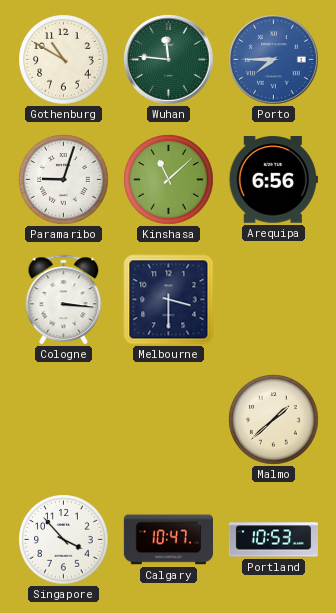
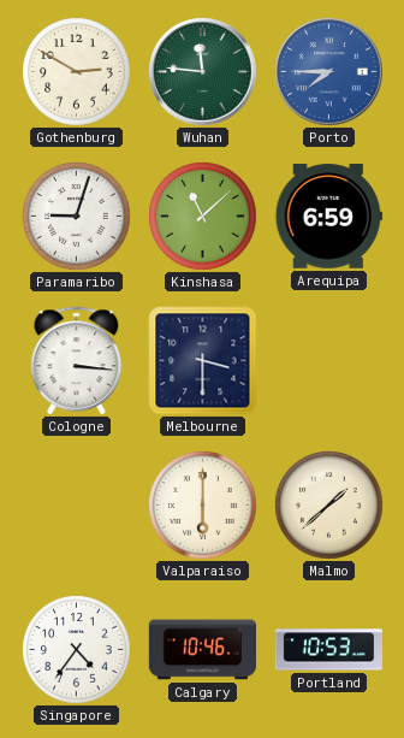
Gothenburg: 10:50 -> 2:50
Arequipa: 6:56 -> 6:59
Valparaiso: none -> 6:00
Singapore: 3:53 -> 4:36
Calgary: 10:47 -> 10:46
